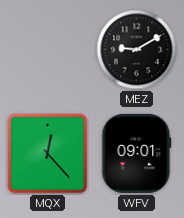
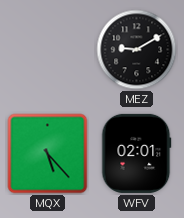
MQX: 12:23 -> 5:23
WFV: 09:01 -> 02:01
